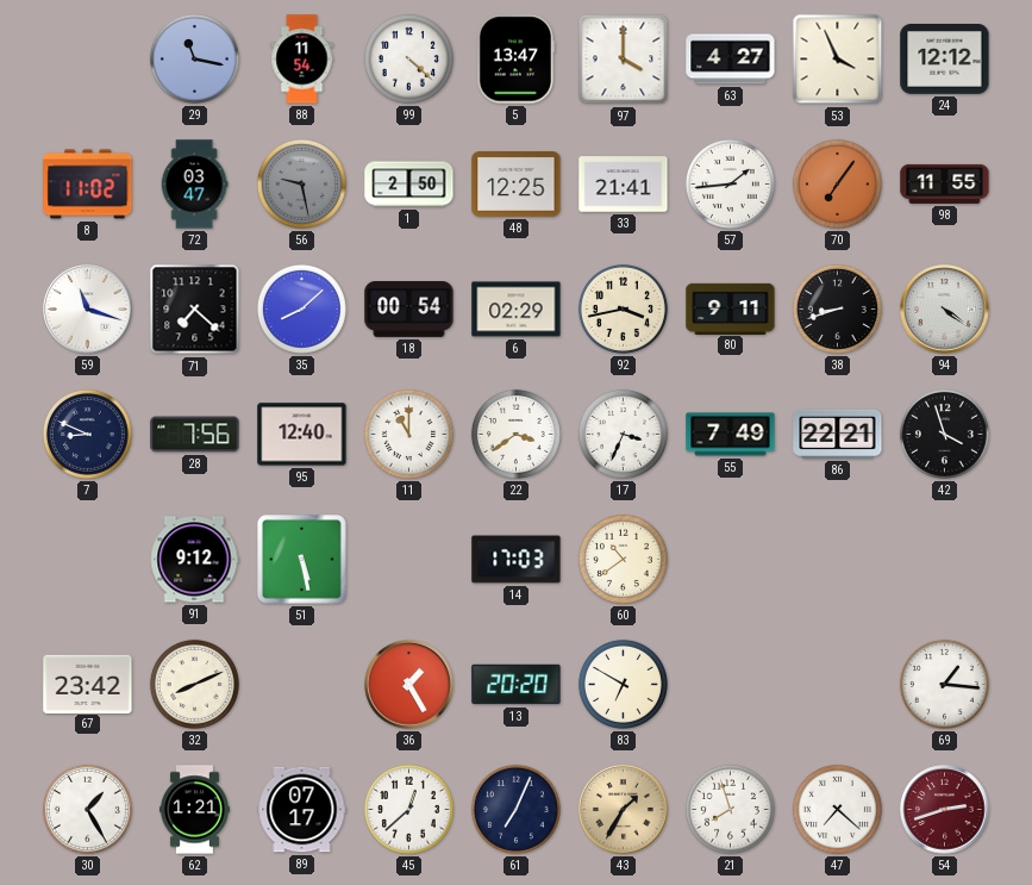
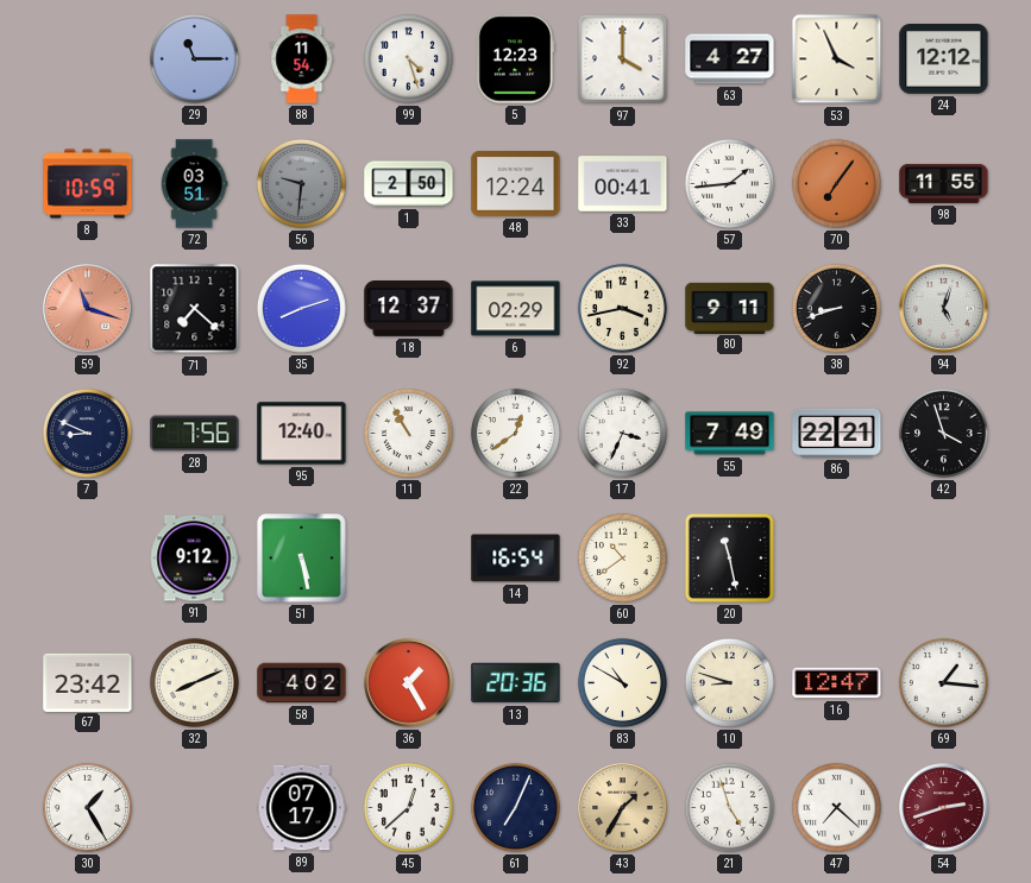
29: 11:17 -> 11:15
99: 4:22 -> 4:27
5: 13:47 -> 12:23
8: 11:02 -> 10:59
72: 03:47 -> 03:51
56: 9:28 -> 9:31
48: 12:25 -> 12:24
33: 21:41 -> 00:41
59 dial: white -> salmon
35: 8:08 -> 8:12
18: 00:54 -> 12:37
94: 4:21 -> 5:03
11: 11:00 -> 10:55
22: 3:39 -> 12:39
14: 17:03 -> 16:54
20: none -> 11:28
58: none -> 4:02
13: 20:20 -> 20:36
83: 6:50 -> 10:50
10: none -> 8:48
16: none -> 12:47
62: 1:21 -> none
21: 7:57 -> 4:57
